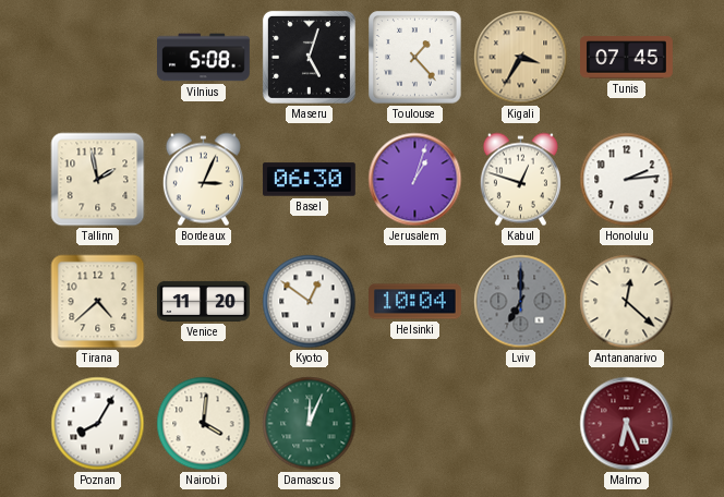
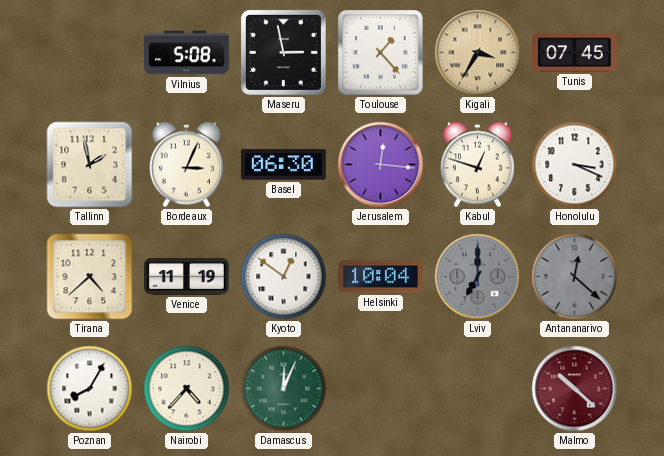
Maseru: 5:03 -> 2:58
Jerusalem: 1:03 -> 12:16
Honolulu: 2:14 -> 3:19
Venice: 11:20 -> 11:19
Antananarivo dial: cream -> grey
Nairobi: 4:01 -> 4:37
Malmo: 6:26 -> 10:22
